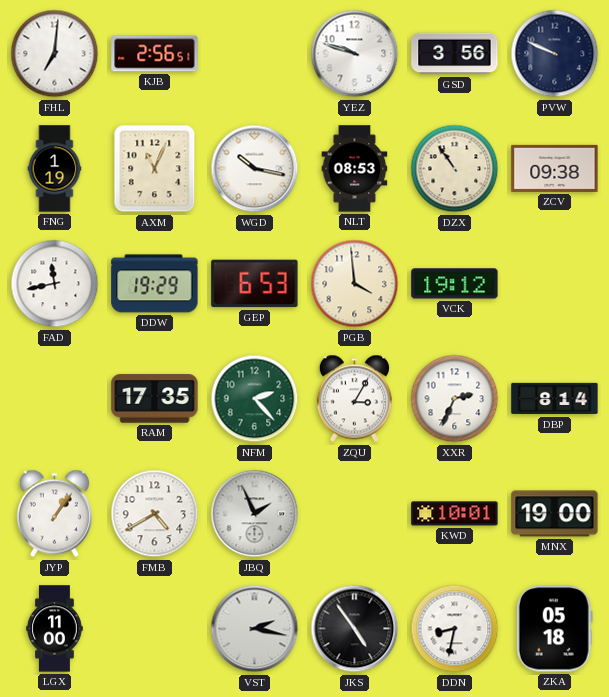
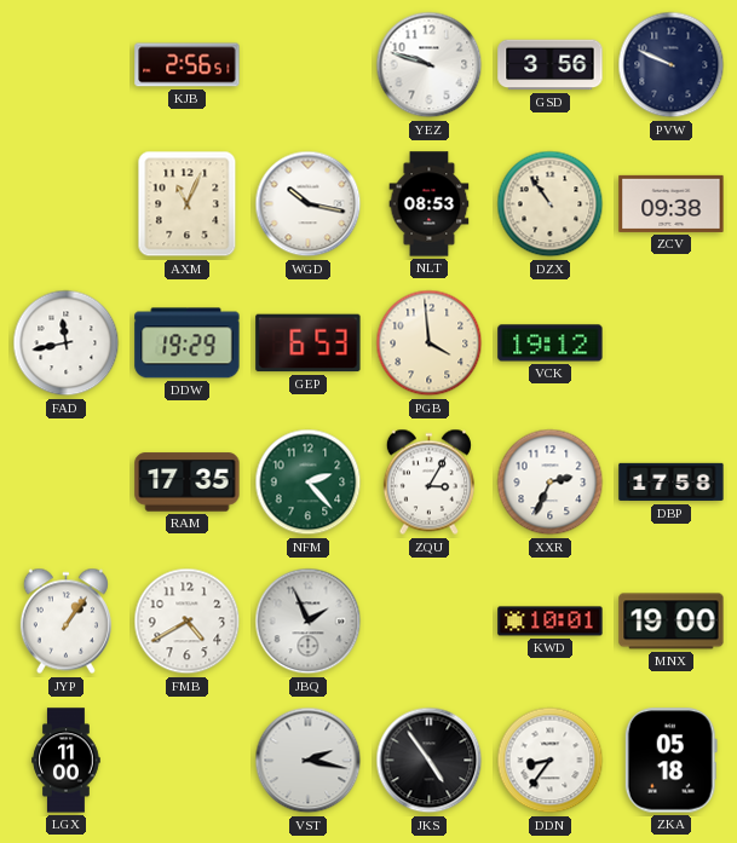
FHL: 7:01 -> none
FNG: 1:19 -> none
DBP: 8:14 -> 17:58
DDN: 8:32 -> 8:36
